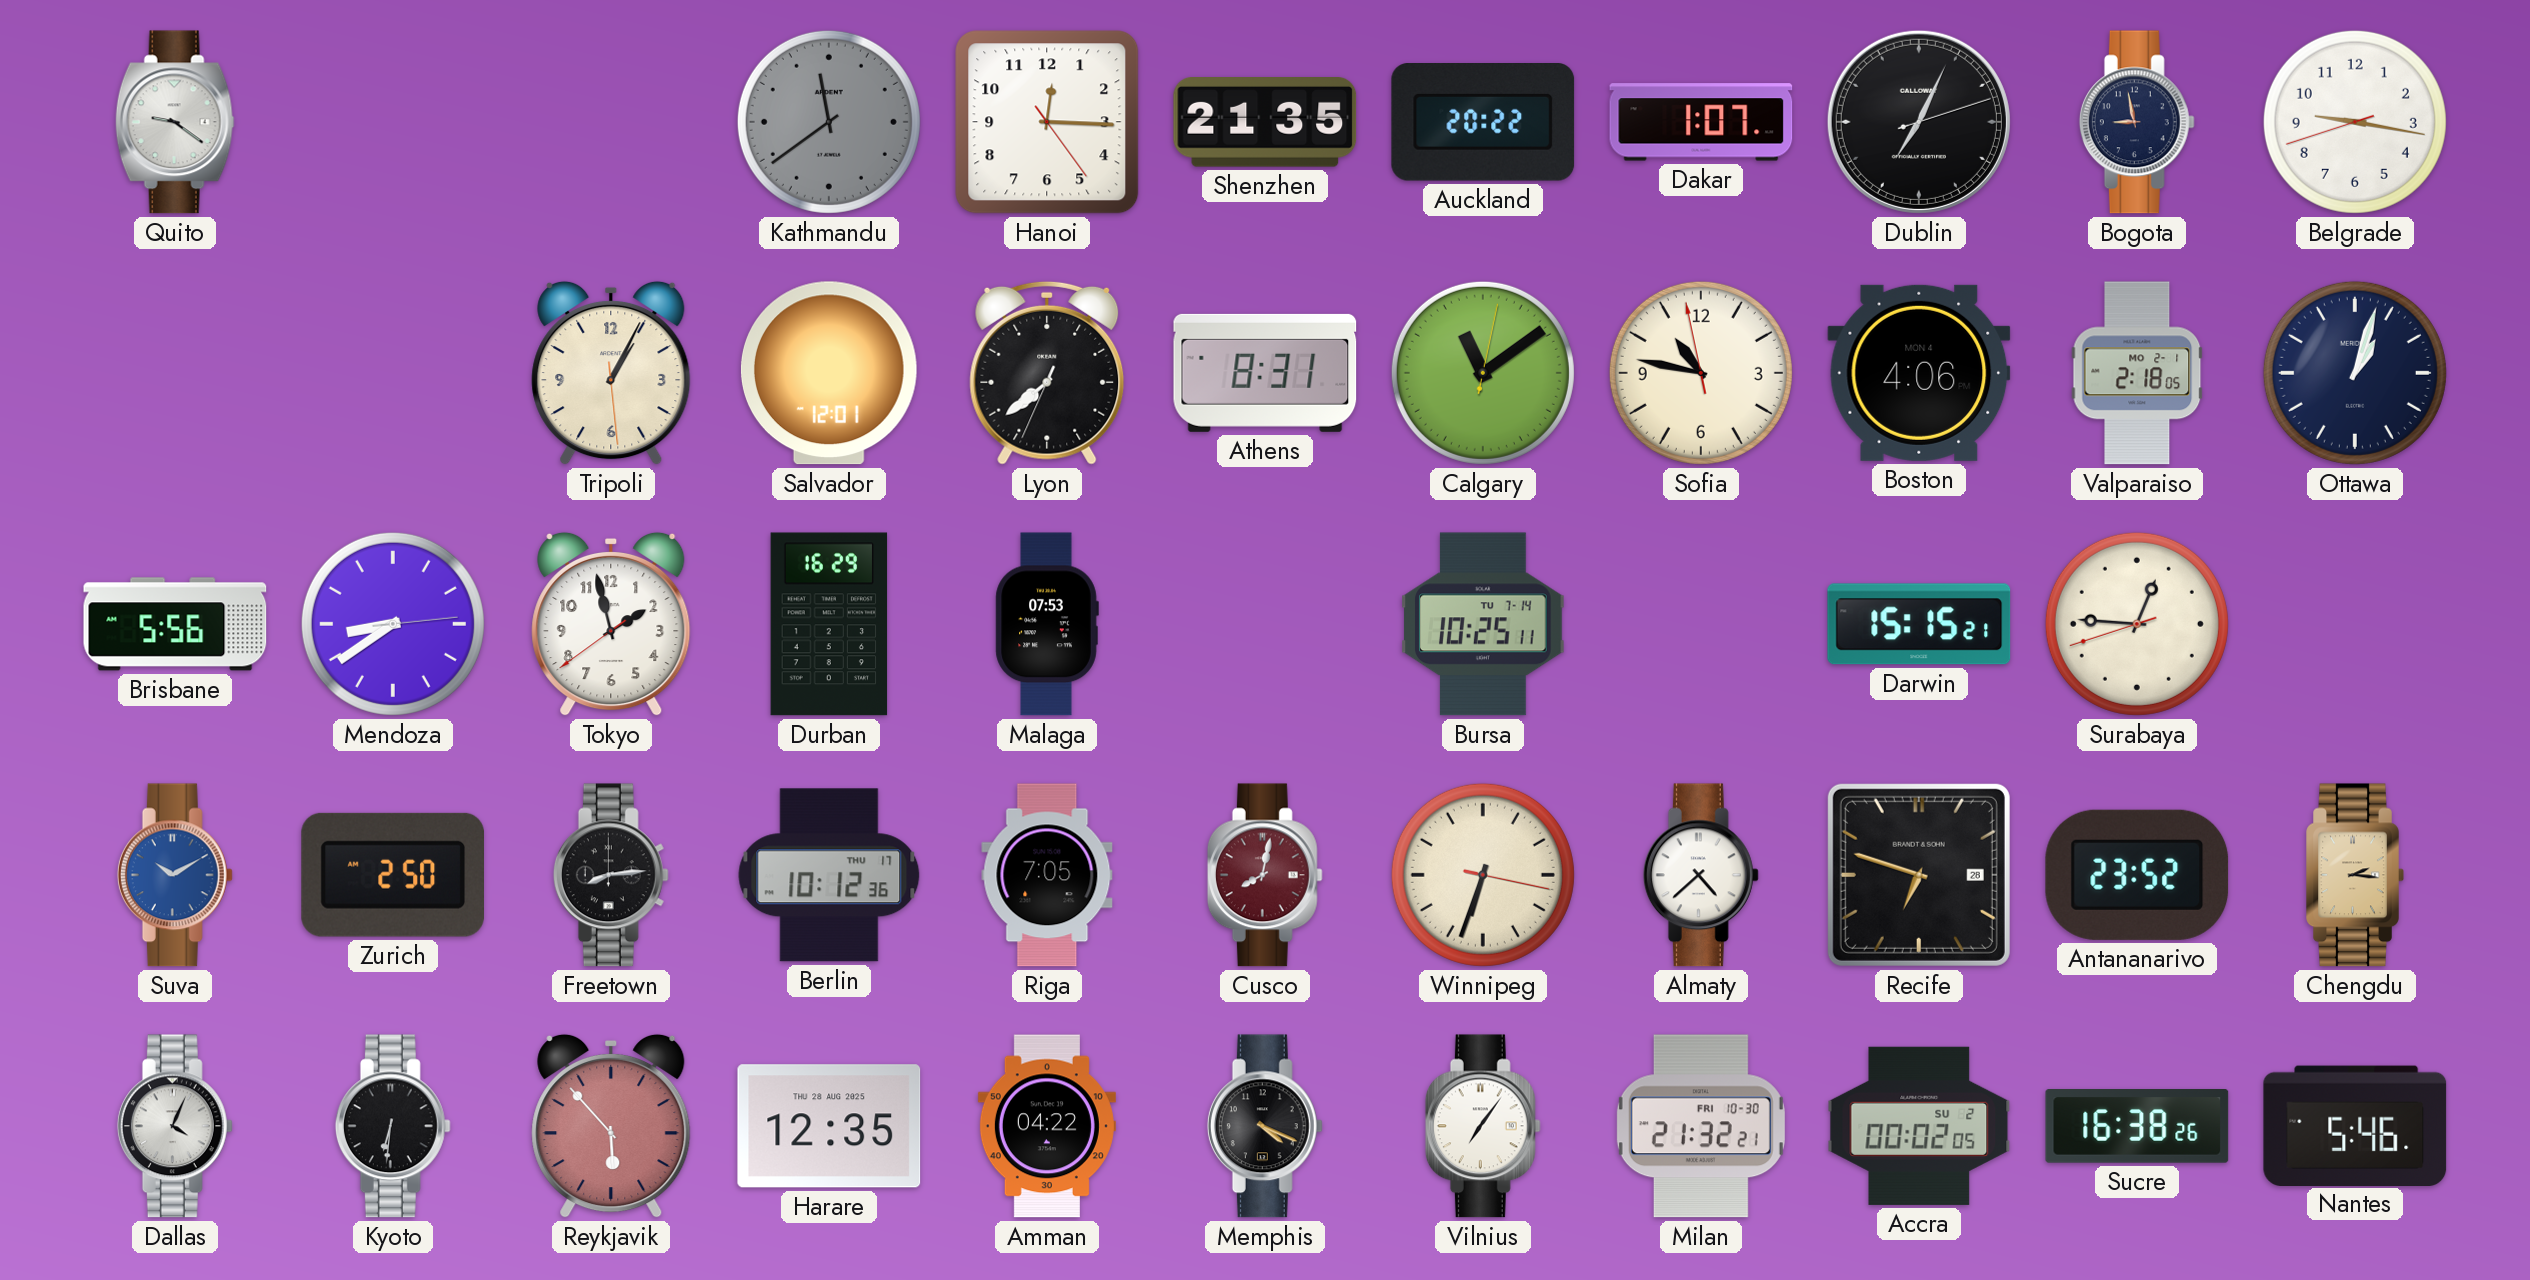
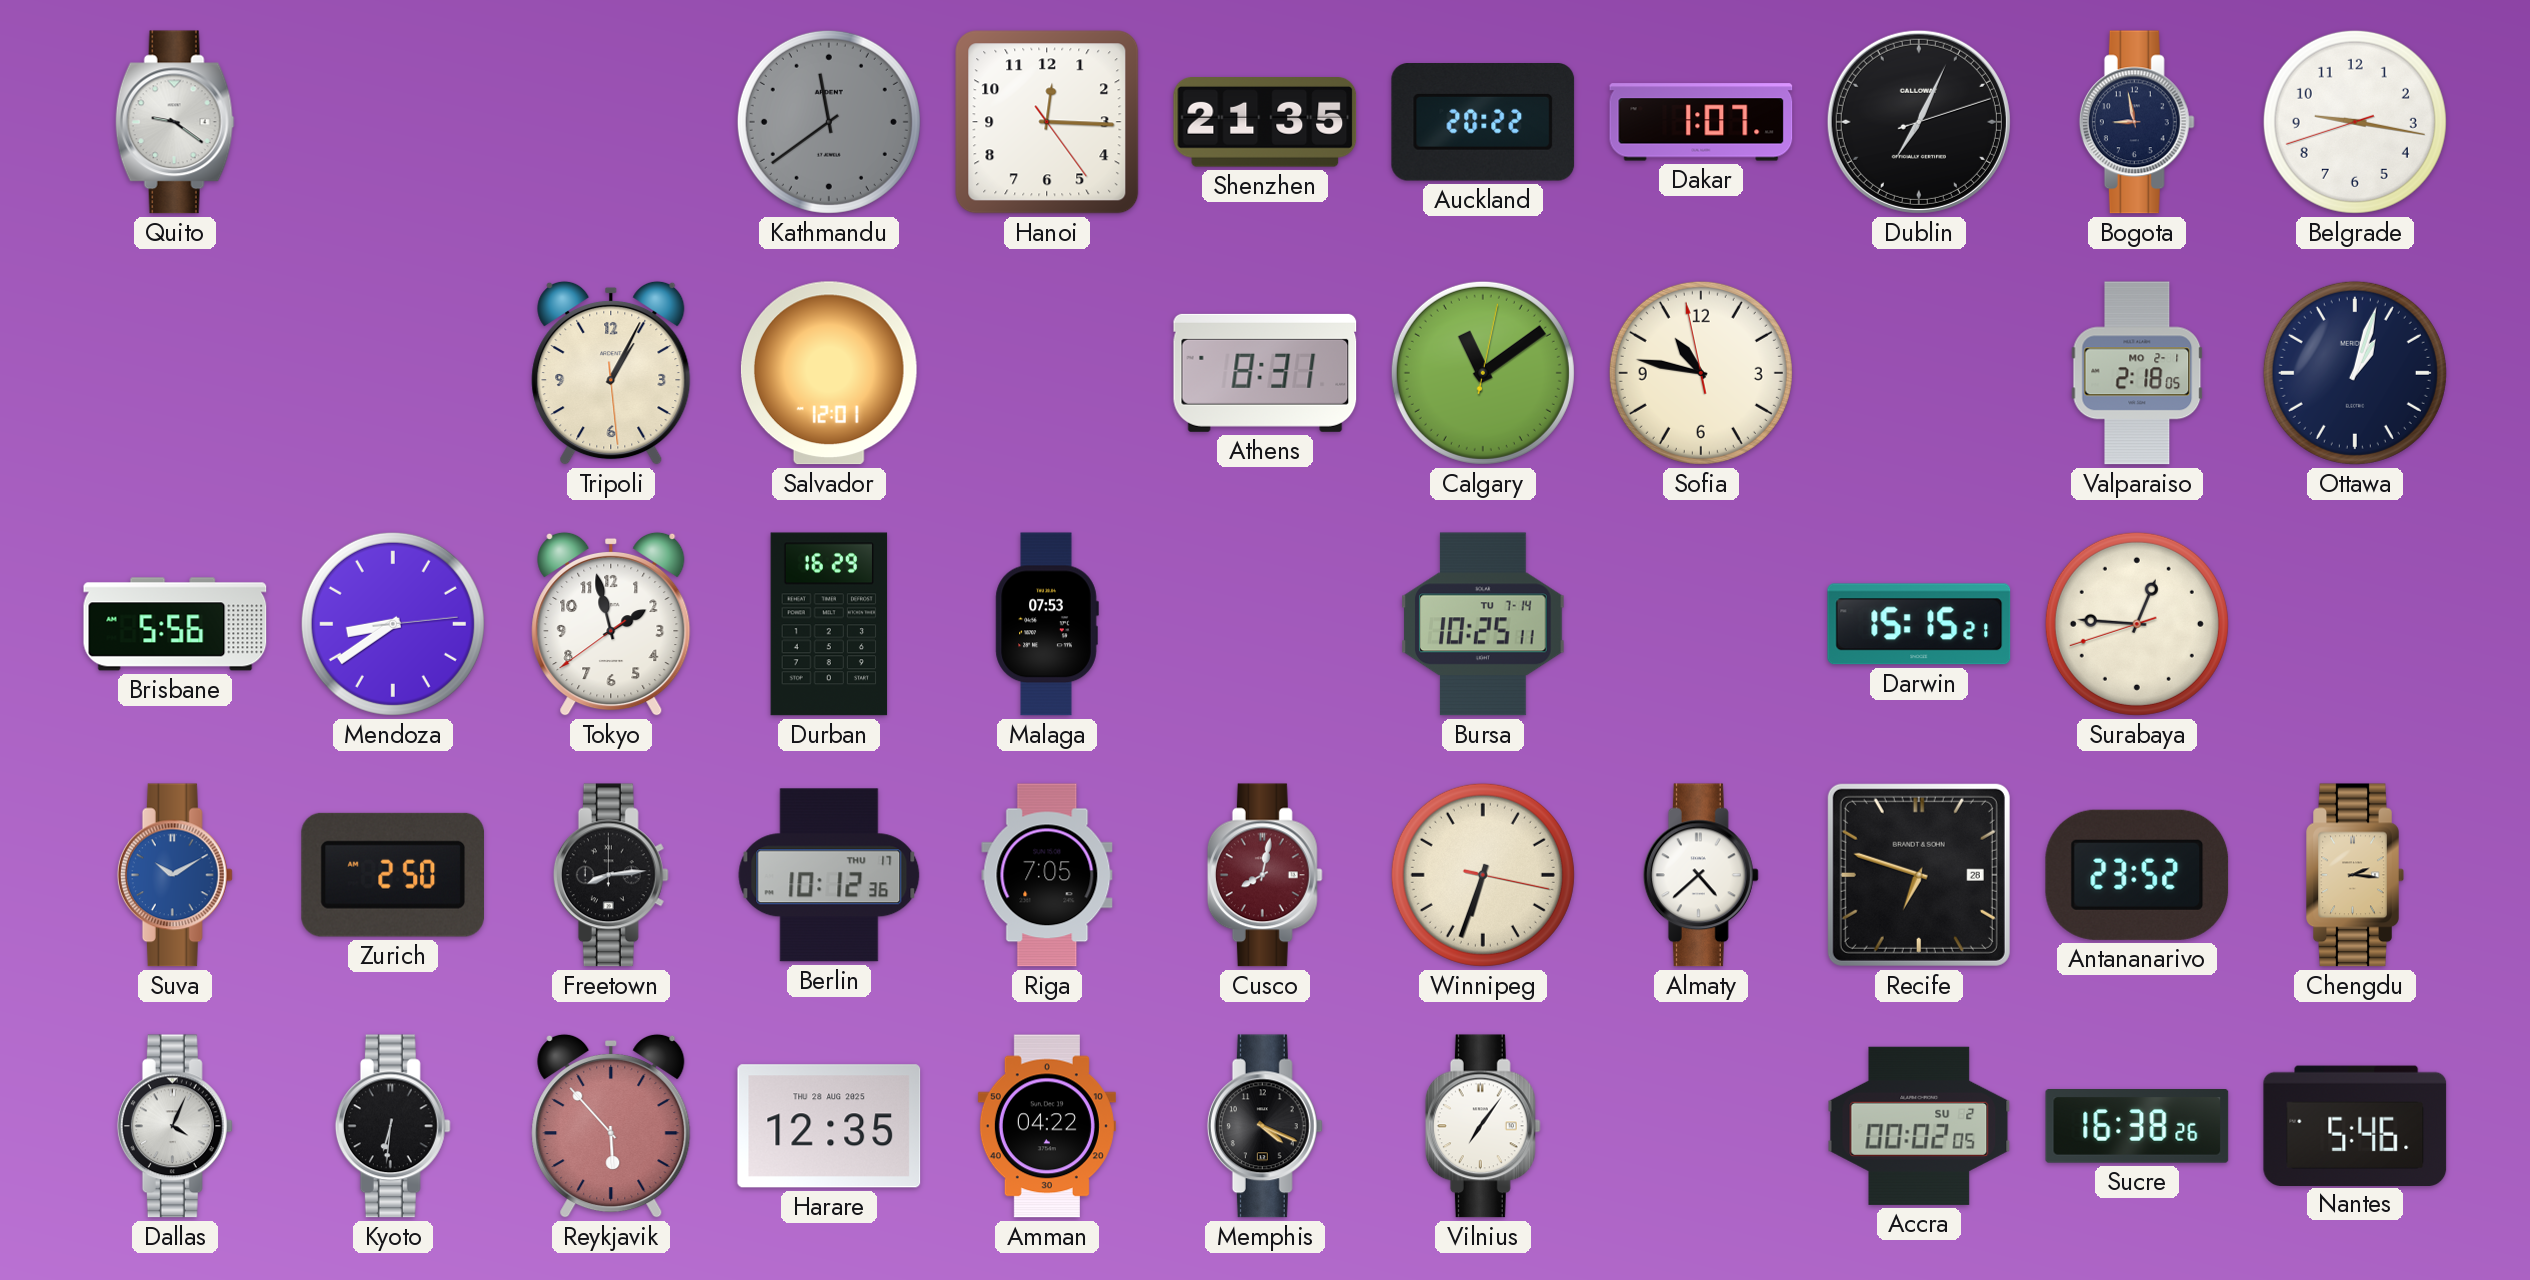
Lyon: 7:38 -> none
Boston: 4:06 -> none
Milan: 21:32 -> none
